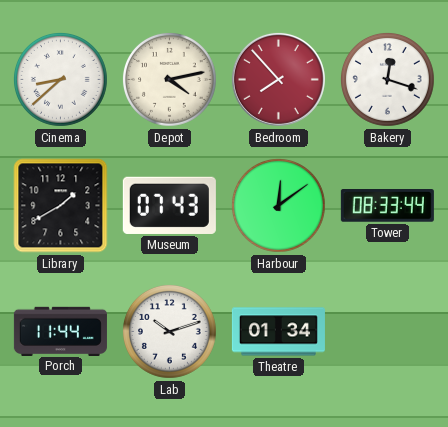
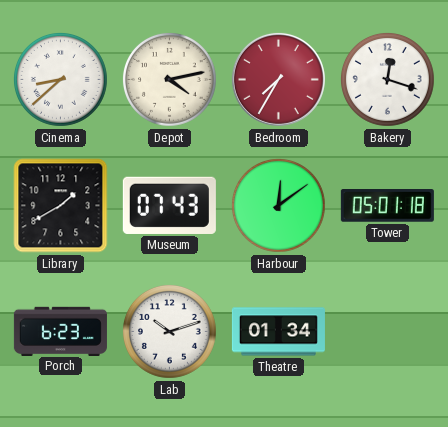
Bedroom: 7:53 -> 7:35
Tower: 08:33 -> 05:01
Porch: 11:44 -> 6:23
